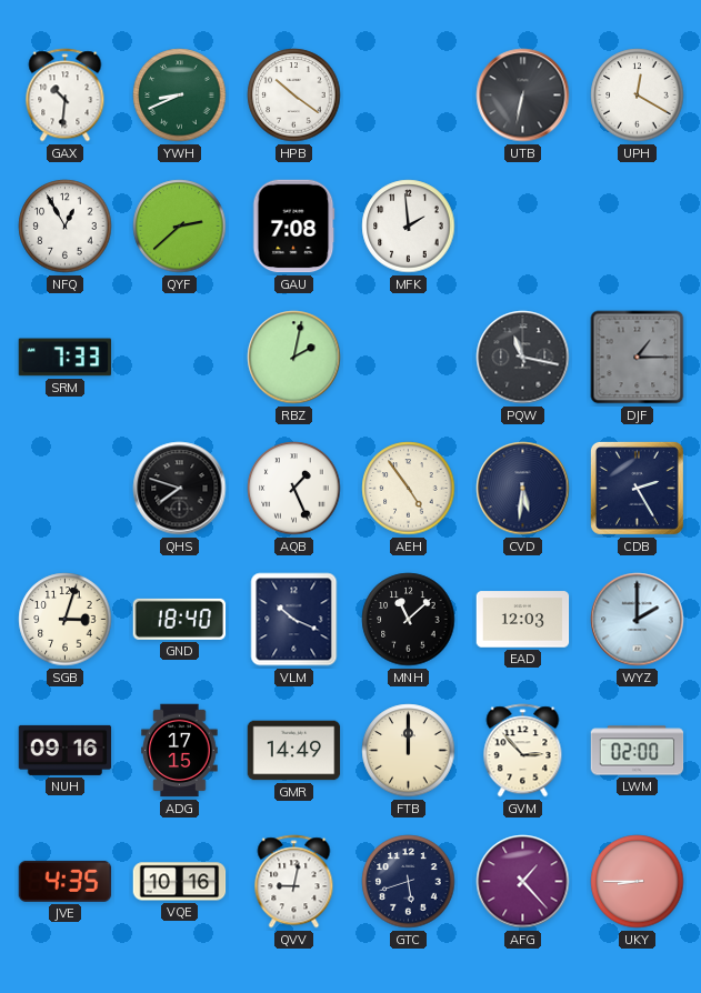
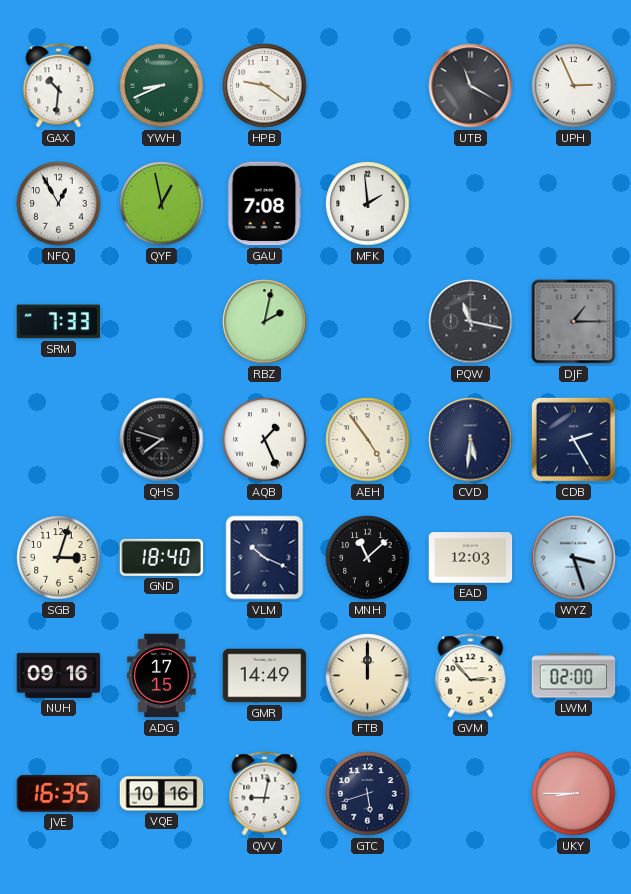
HPB: 10:21 -> 9:21
UTB: 6:32 -> 11:20
UPH: 12:20 -> 2:56
QYF: 2:38 -> 12:58
WYZ: 2:00 -> 3:27
JVE: 4:35 -> 16:35
AFG: 1:23 -> none
